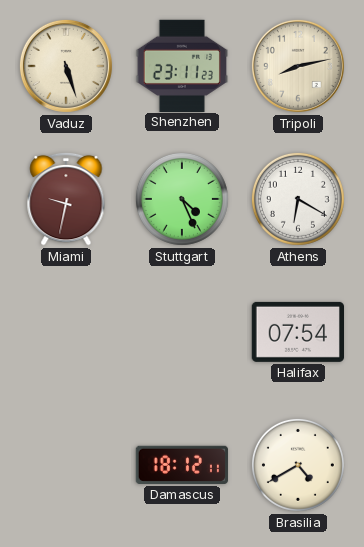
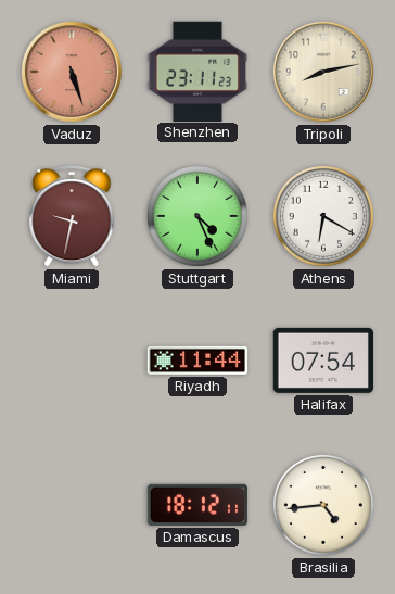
Vaduz dial: cream -> salmon
Riyadh: none -> 11:44
Brasilia: 4:40 -> 4:44
